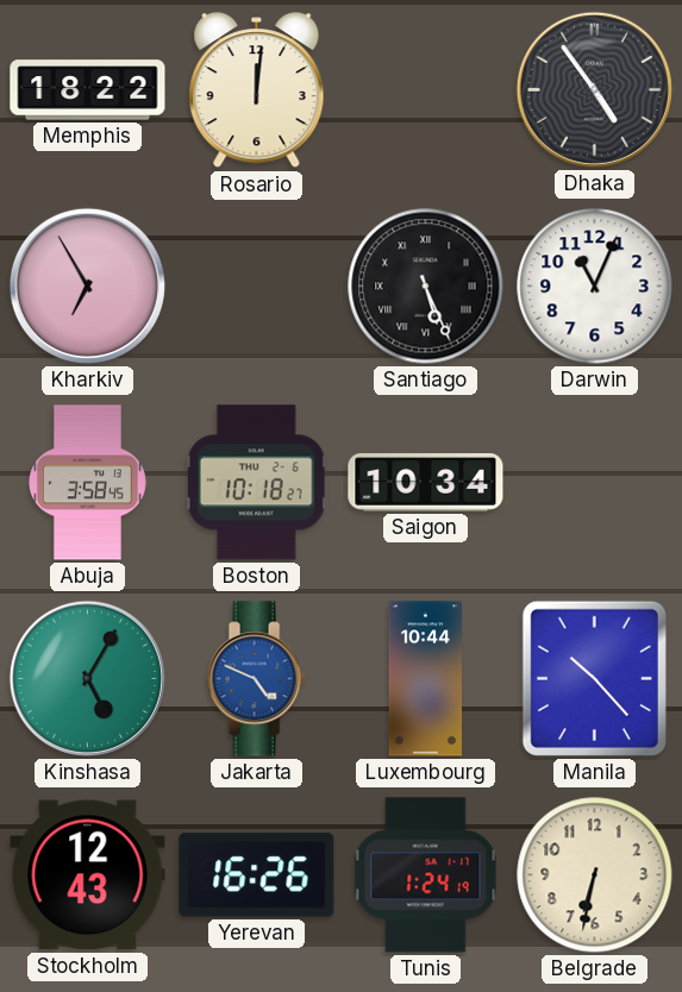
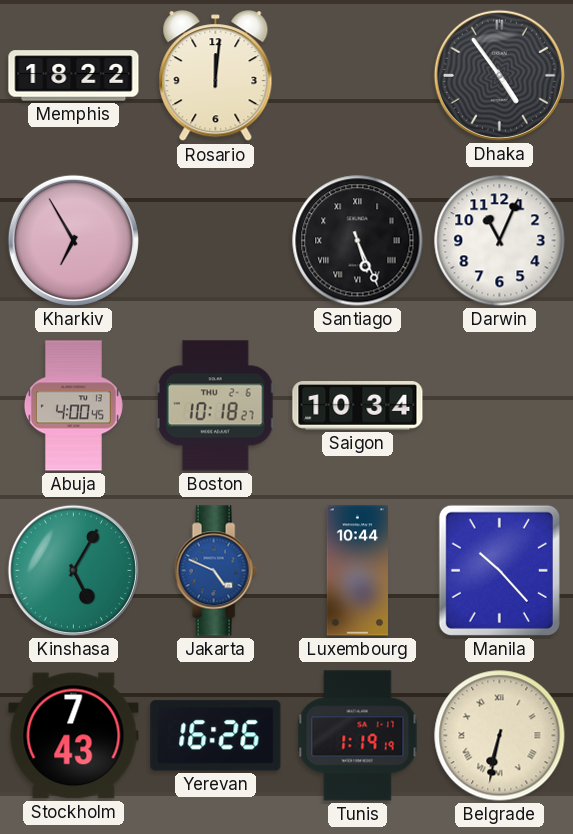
Abuja: 3:58 -> 4:00
Stockholm: 12:43 -> 7:43
Tunis: 1:24 -> 1:19
Belgrade numerals: Arabic -> Roman
